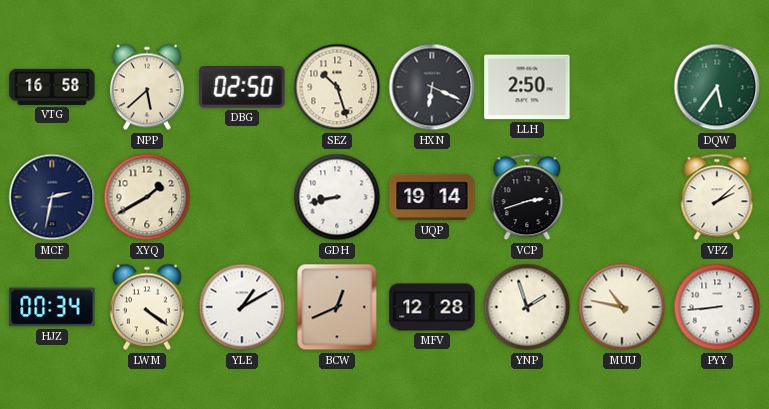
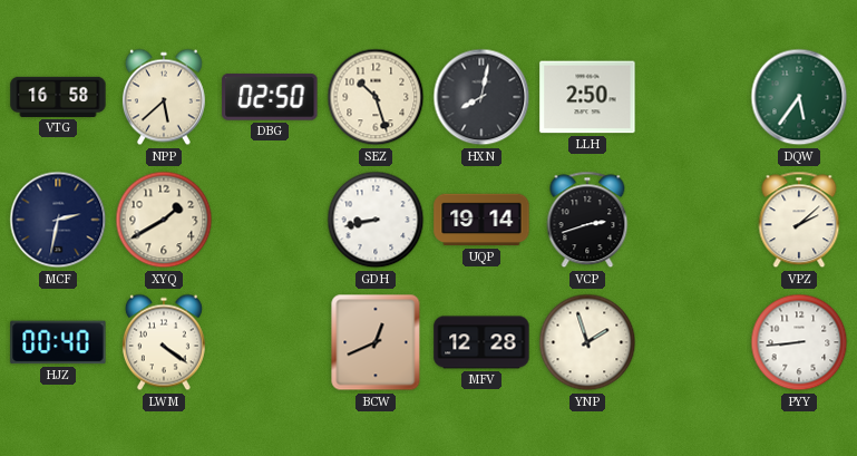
HXN: 6:19 -> 8:02
HJZ: 00:34 -> 00:40
YLE: 1:10 -> none
MUU: 10:47 -> none
